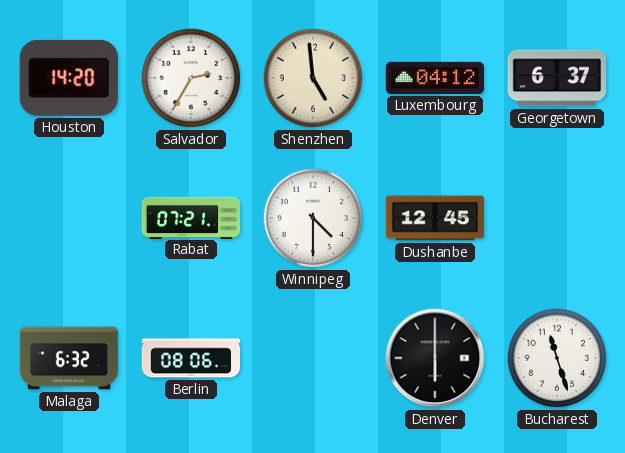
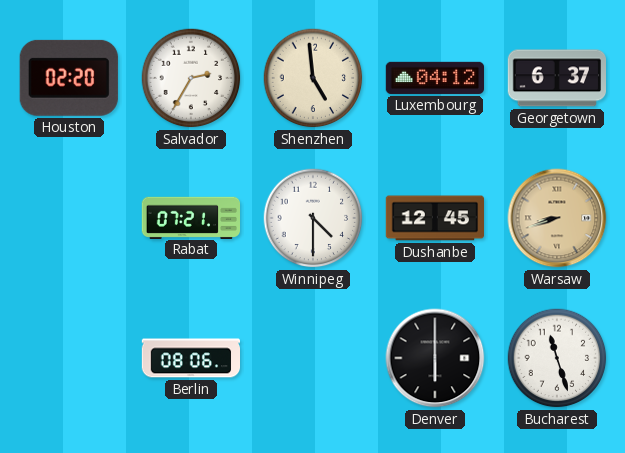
Houston: 14:20 -> 02:20
Warsaw: none -> 8:42
Malaga: 6:32 -> none
